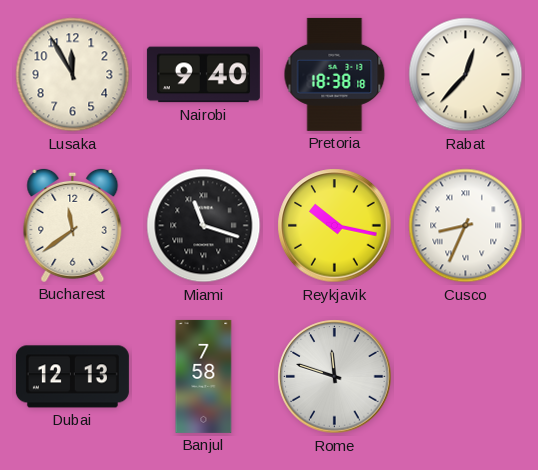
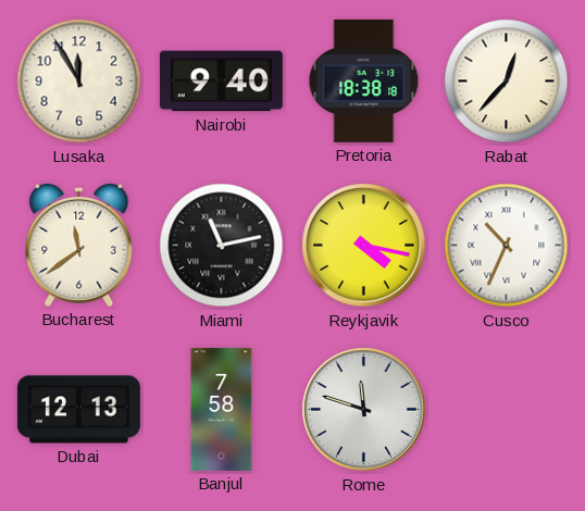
Miami: 11:18 -> 11:13
Reykjavik: 10:17 -> 4:17
Cusco: 8:34 -> 10:34
